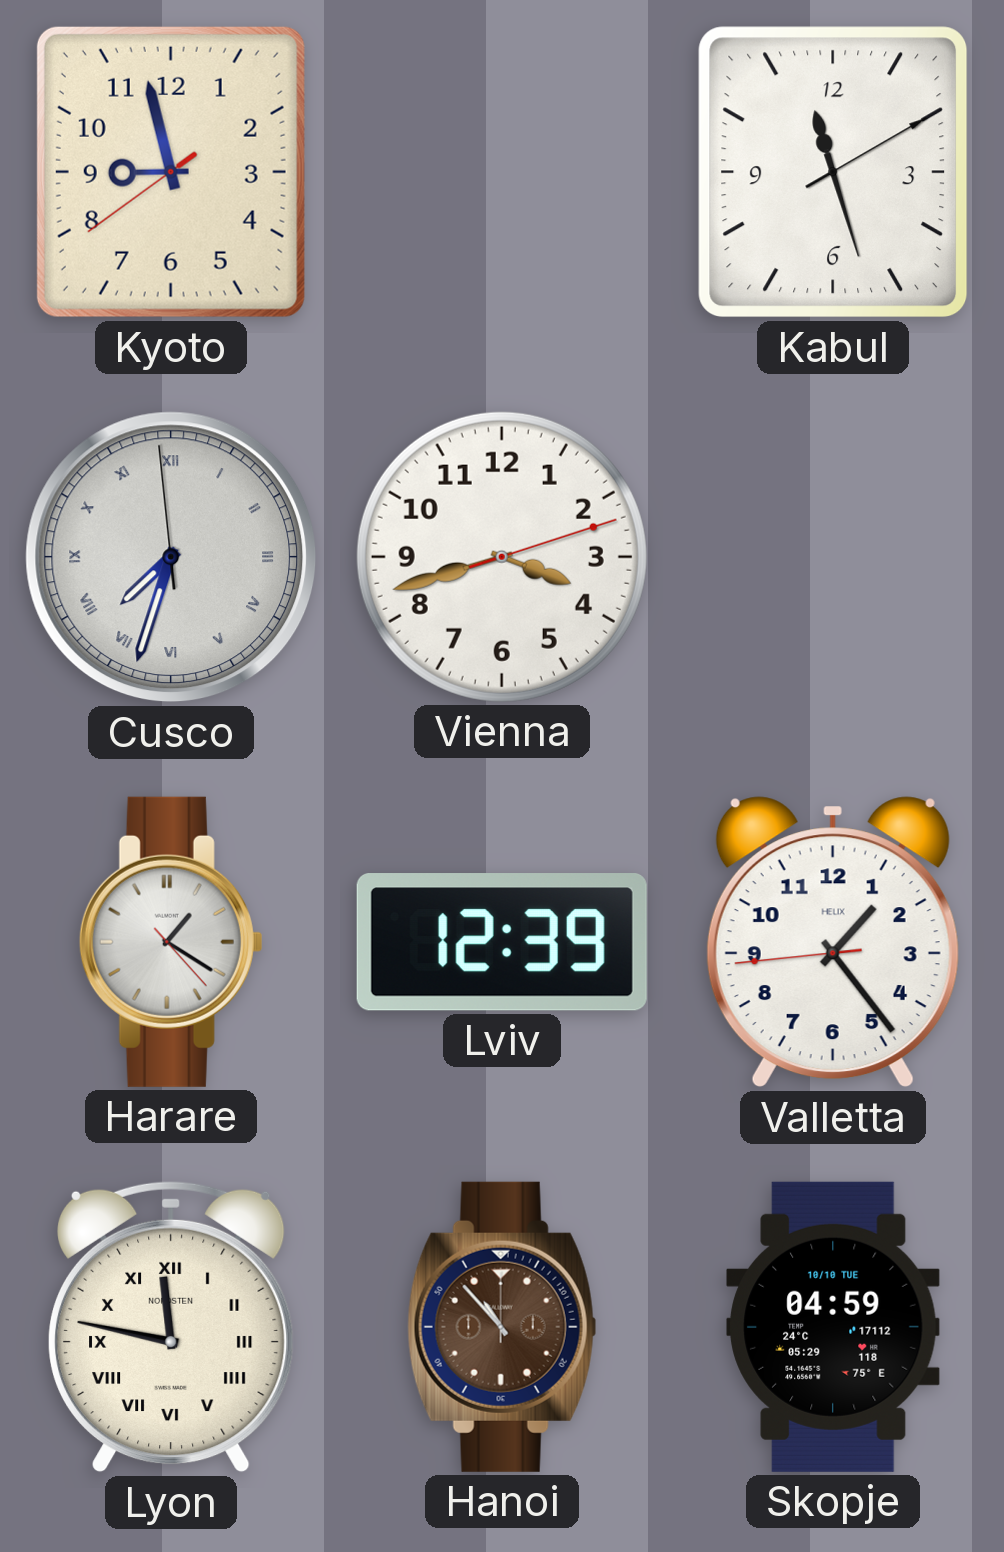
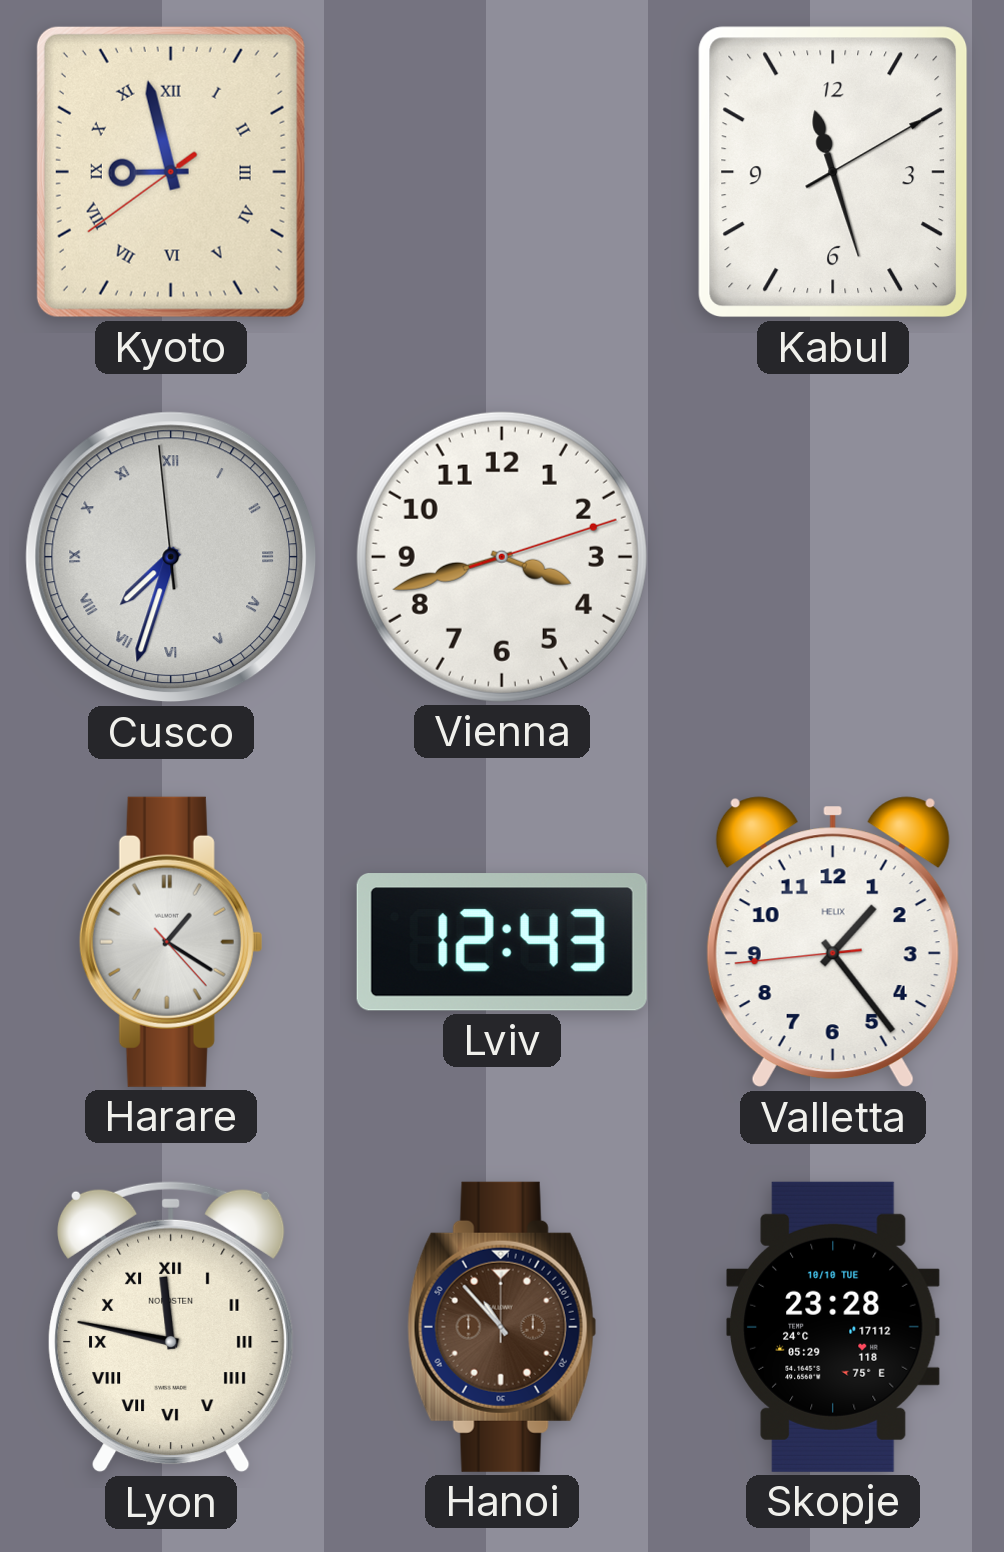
Kyoto numerals: Arabic -> Roman
Lviv: 12:39 -> 12:43
Skopje: 04:59 -> 23:28
